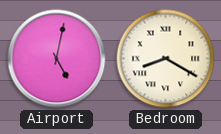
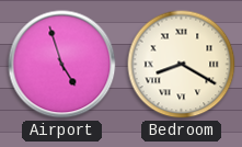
Airport: 5:02 -> 4:57
